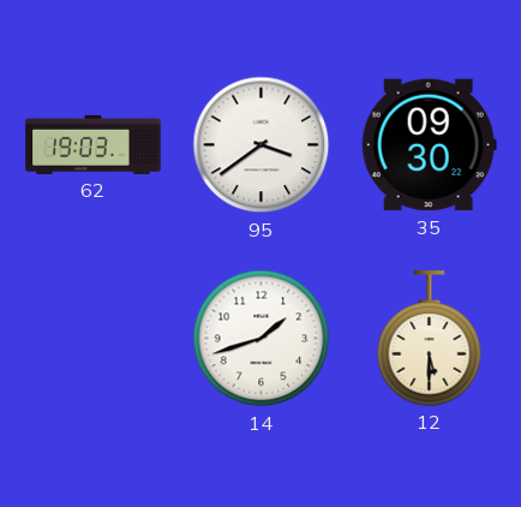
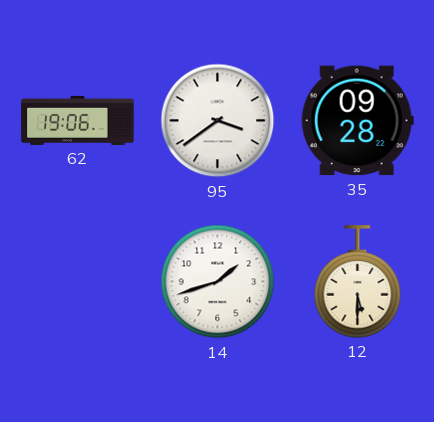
62: 19:03 -> 19:06
35: 09:30 -> 09:28
